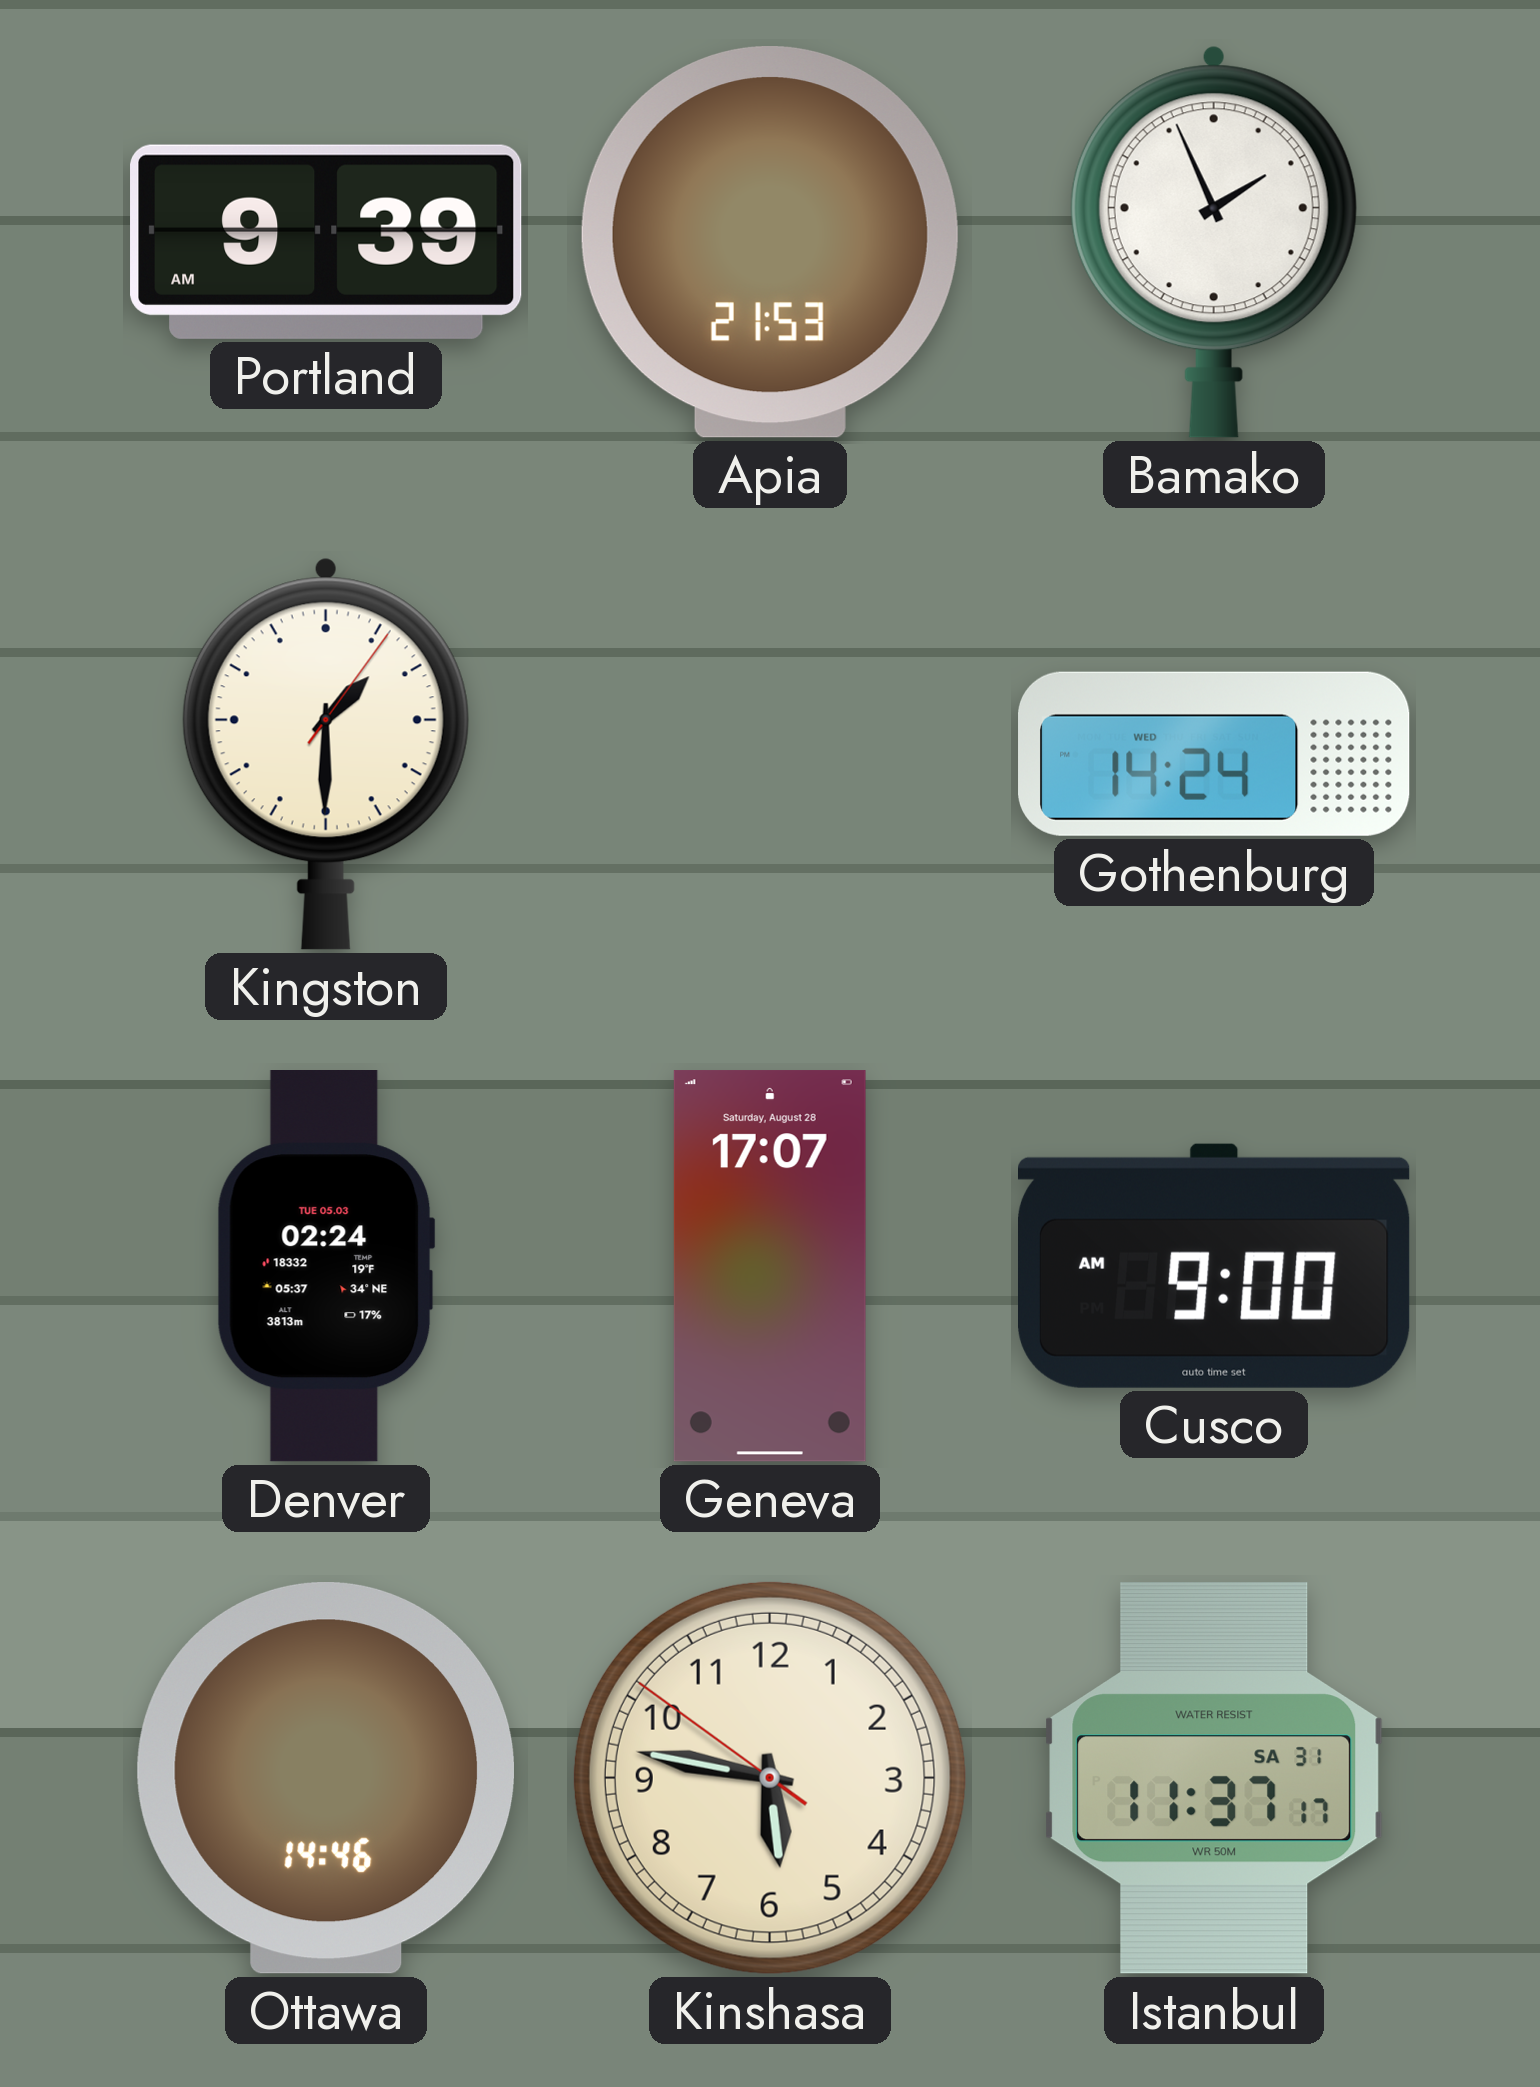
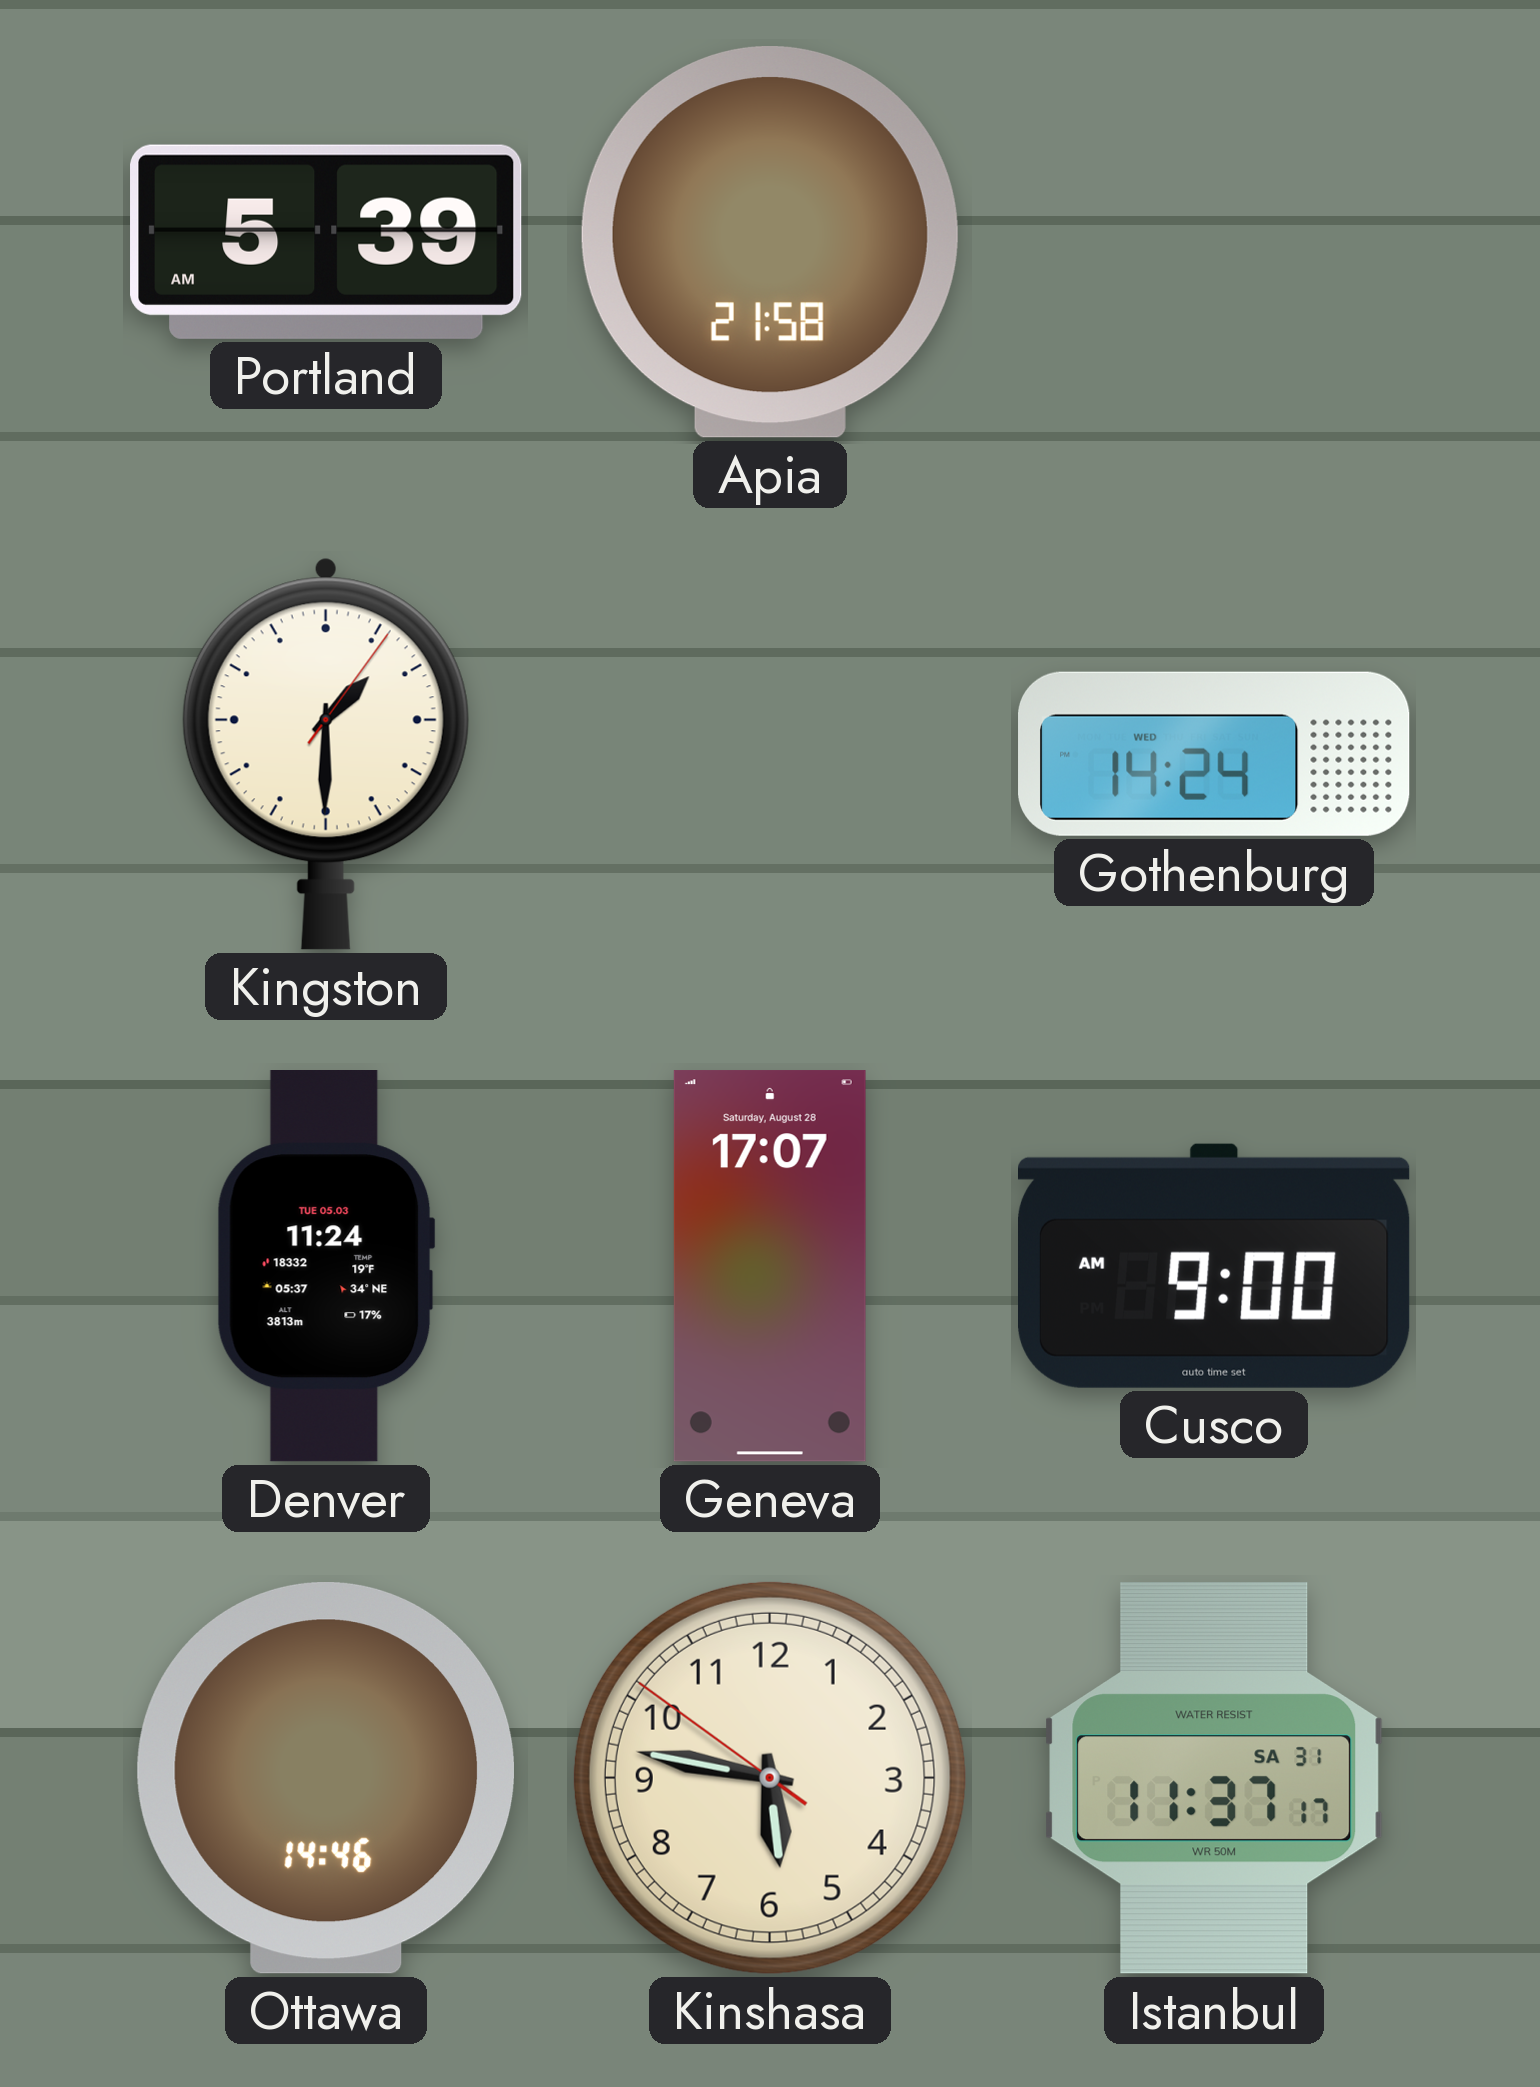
Portland: 9:39 -> 5:39
Apia: 21:53 -> 21:58
Bamako: 1:56 -> none
Denver: 02:24 -> 11:24
